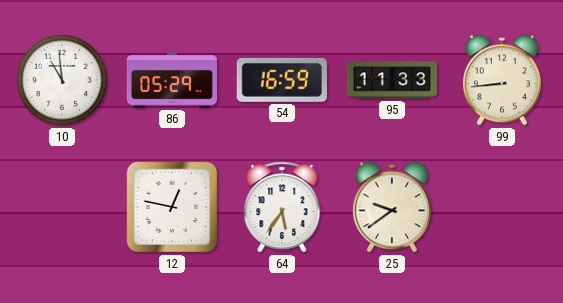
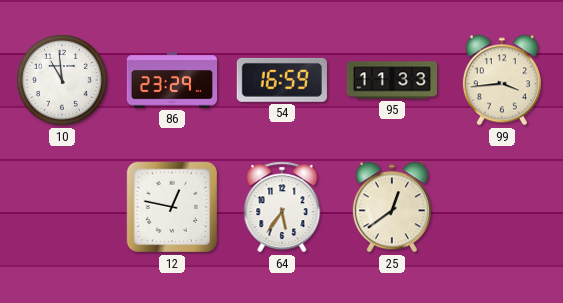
86: 05:29 -> 23:29
99: 8:44 -> 3:44
25: 9:39 -> 12:39
